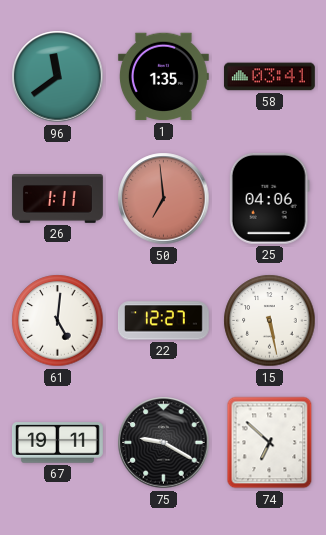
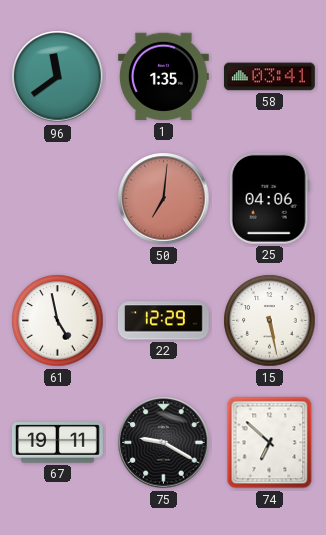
26: 1:11 -> none
50: 6:59 -> 7:01
61: 5:01 -> 4:58
22: 12:27 -> 12:29
